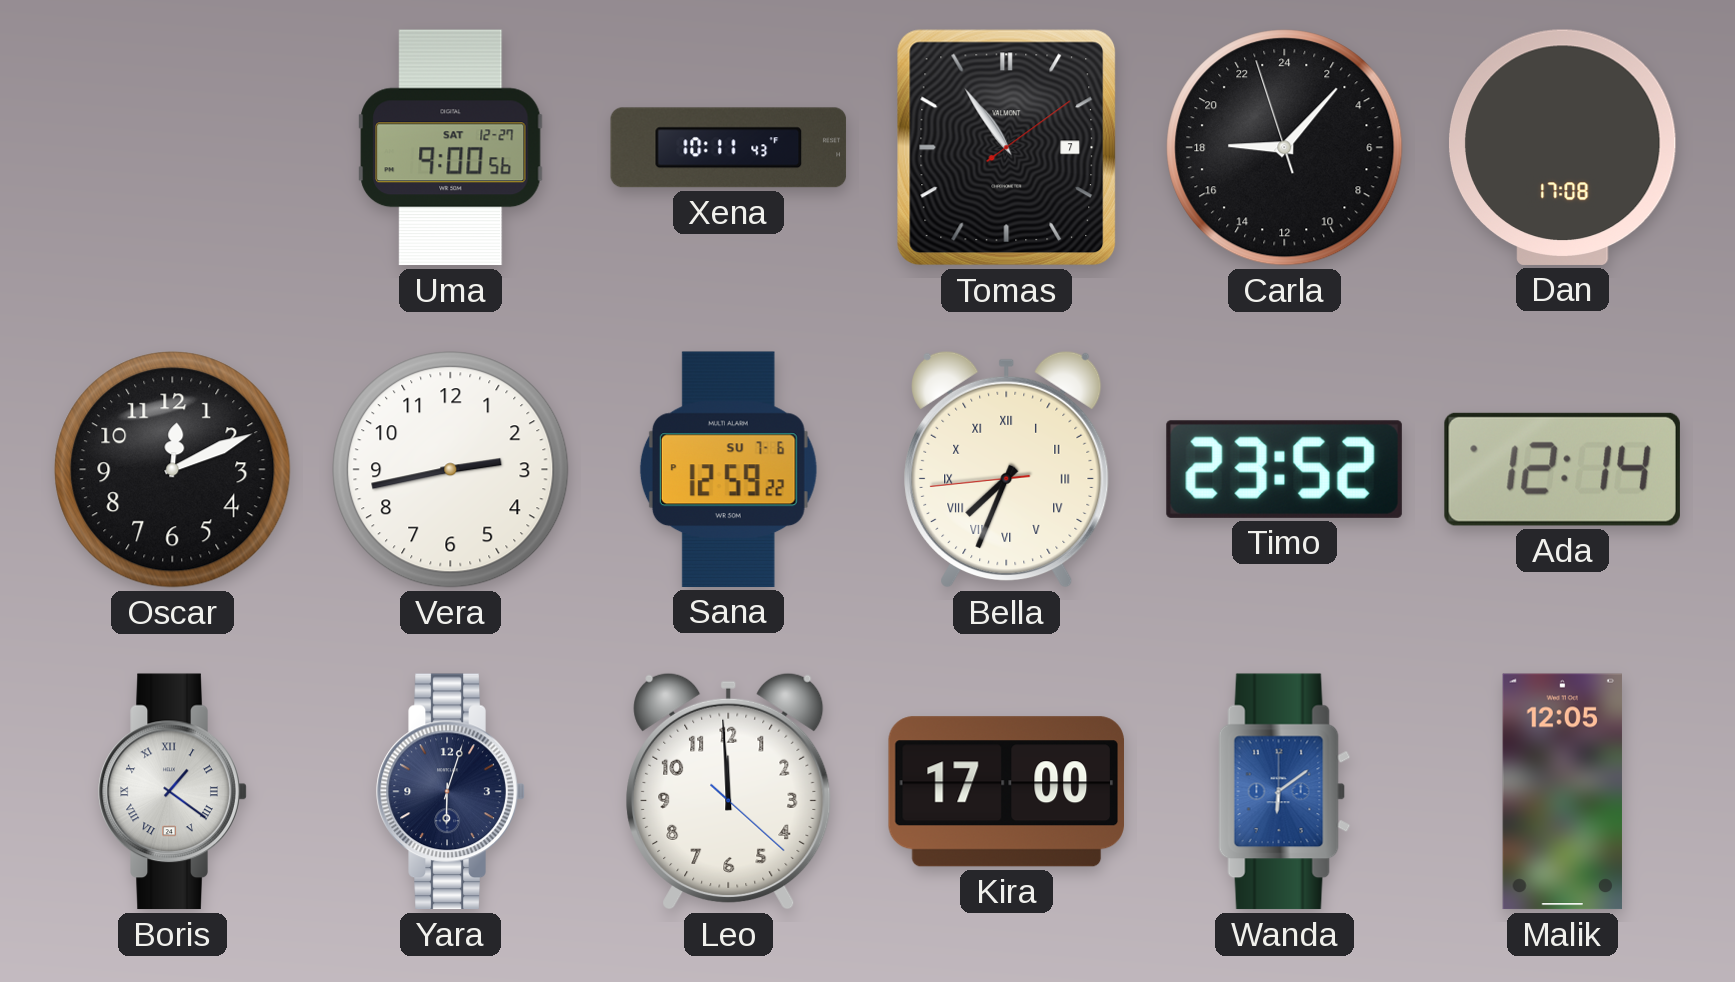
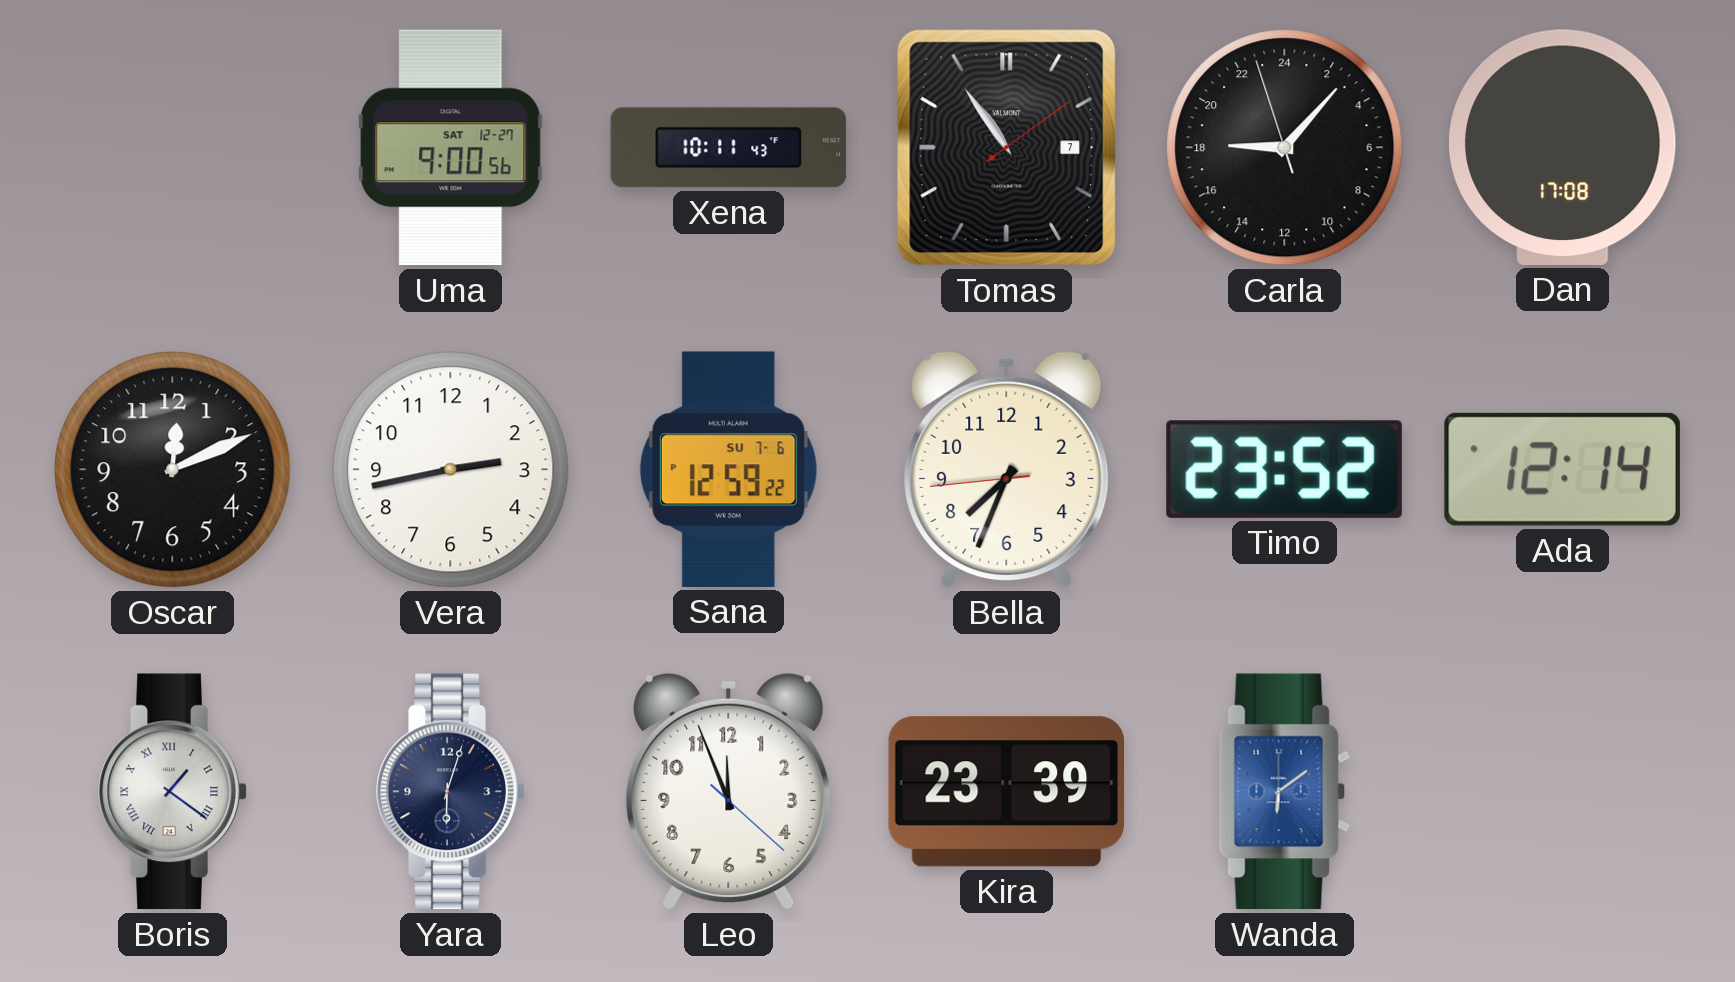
Bella numerals: Roman -> Arabic
Leo: 11:59 -> 11:56
Kira: 17:00 -> 23:39
Malik: 12:05 -> none
